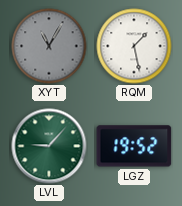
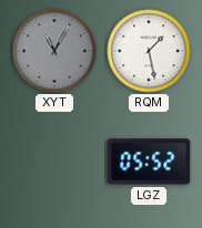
LVL: 9:07 -> none
LGZ: 19:52 -> 05:52
